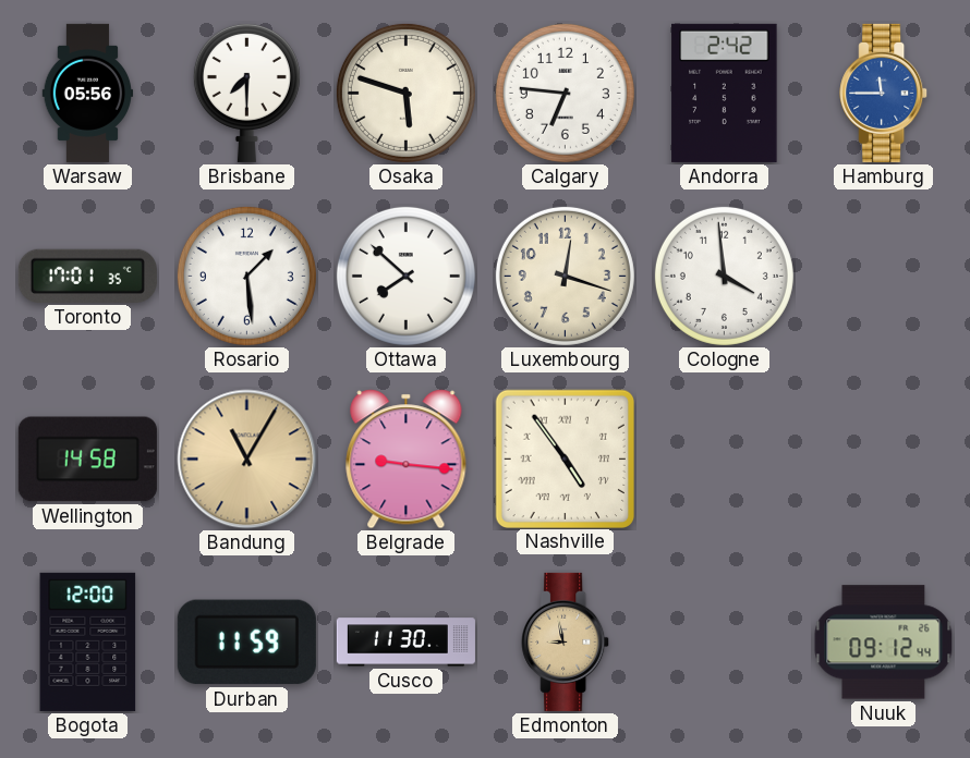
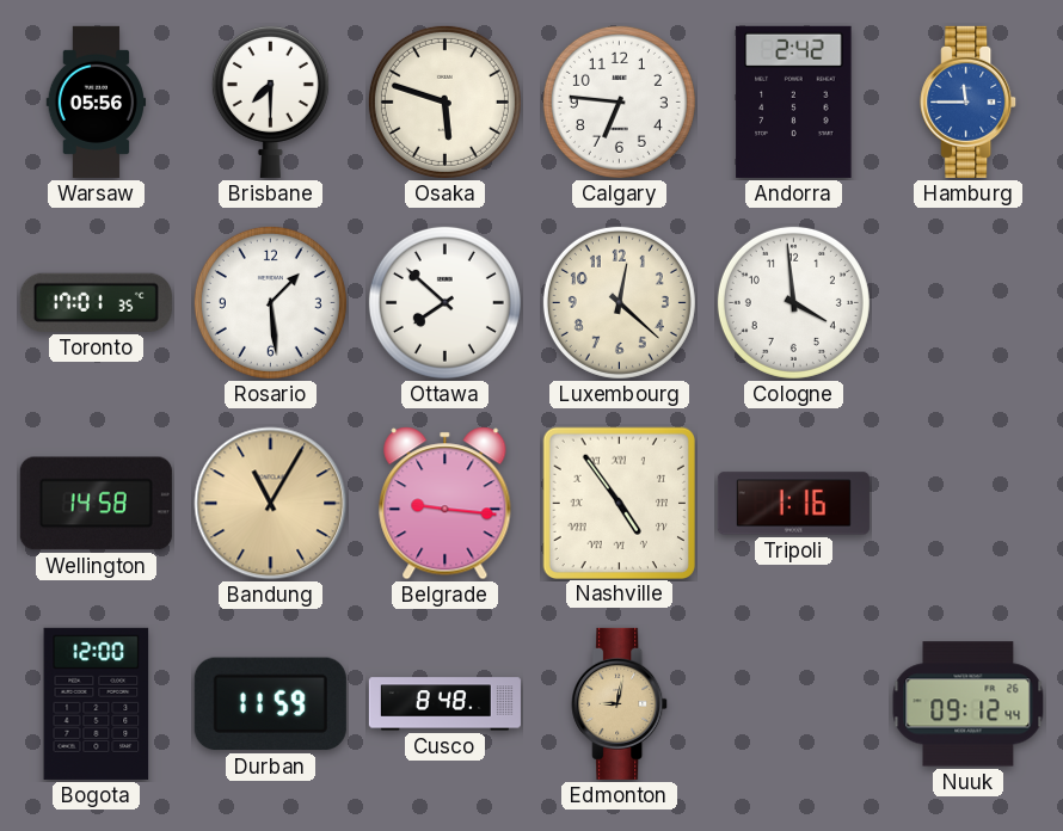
Luxembourg: 12:18 -> 12:22
Tripoli: none -> 1:16
Cusco: 11:30 -> 8:48
Edmonton: 8:58 -> 9:02
